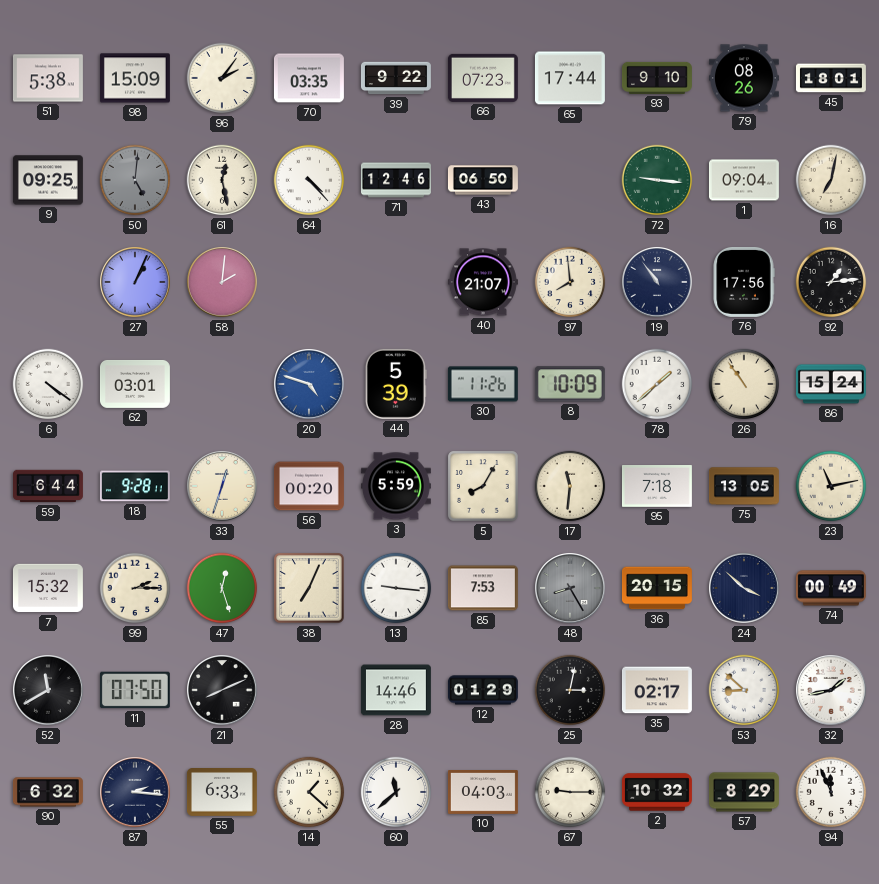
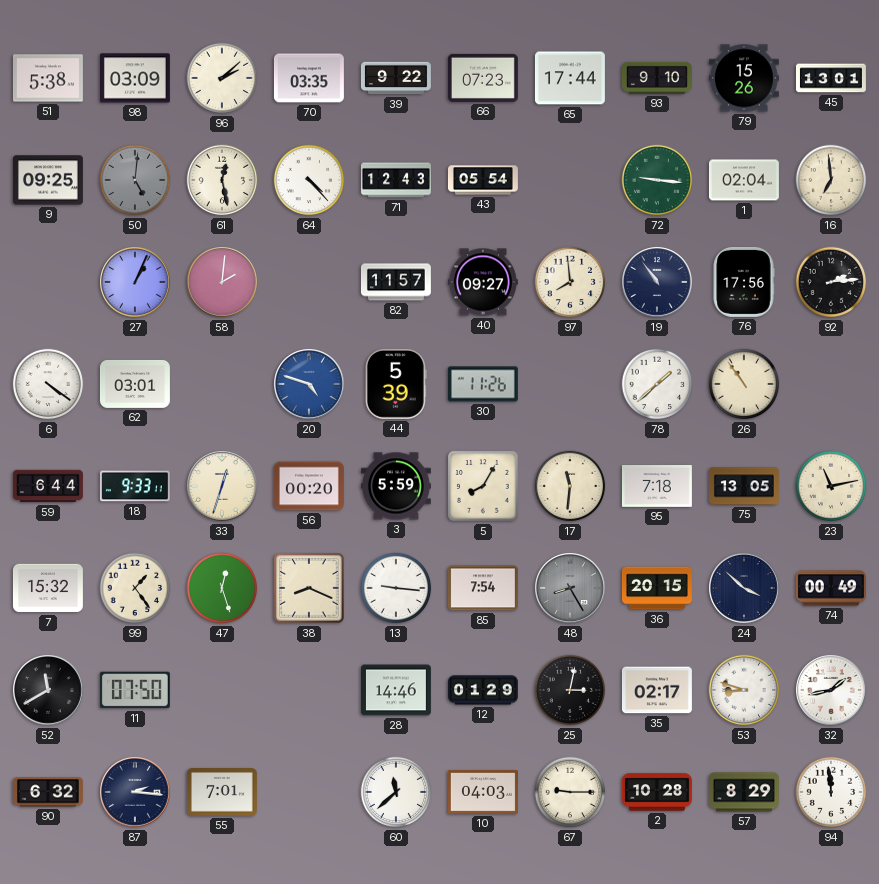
98: 15:09 -> 03:09
96: 2:06 -> 2:08
79: 08:26 -> 15:26
45: 18:01 -> 13:01
71: 12:46 -> 12:43
43: 06:50 -> 05:54
1: 09:04 -> 02:04
16: 7:02 -> 6:59
82: none -> 11:57
40: 21:07 -> 09:27
92: 1:14 -> 2:14
8: 10:09 -> none
86: 15:24 -> none
18: 9:28 -> 9:33
99: 2:15 -> 1:24
38: 7:04 -> 8:19
85: 7:53 -> 7:54
21: 8:11 -> none
53: 8:52 -> 8:48
55: 6:33 -> 7:01
14: 1:22 -> none
2: 10:32 -> 10:28
94: 11:56 -> 11:59
